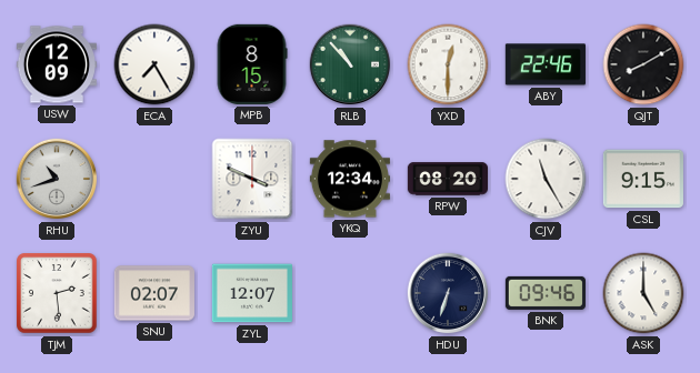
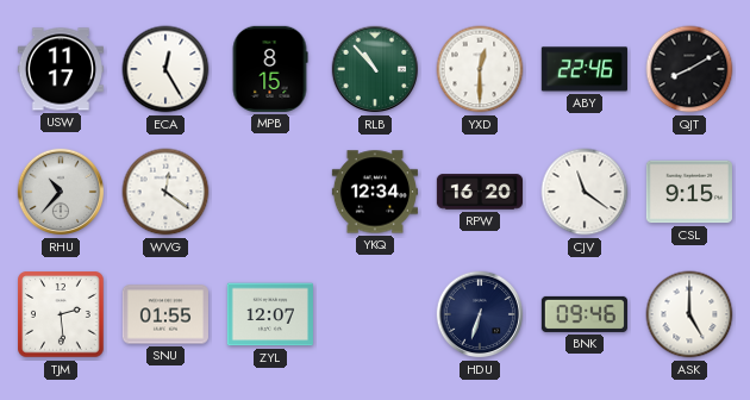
USW: 12:09 -> 11:17
ECA: 7:25 -> 12:25
RHU: 10:42 -> 10:37
WVG: none -> 12:21
ZYU: 3:49 -> none
RPW: 08:20 -> 16:20
CJV: 11:25 -> 11:21
SNU: 02:07 -> 01:55
